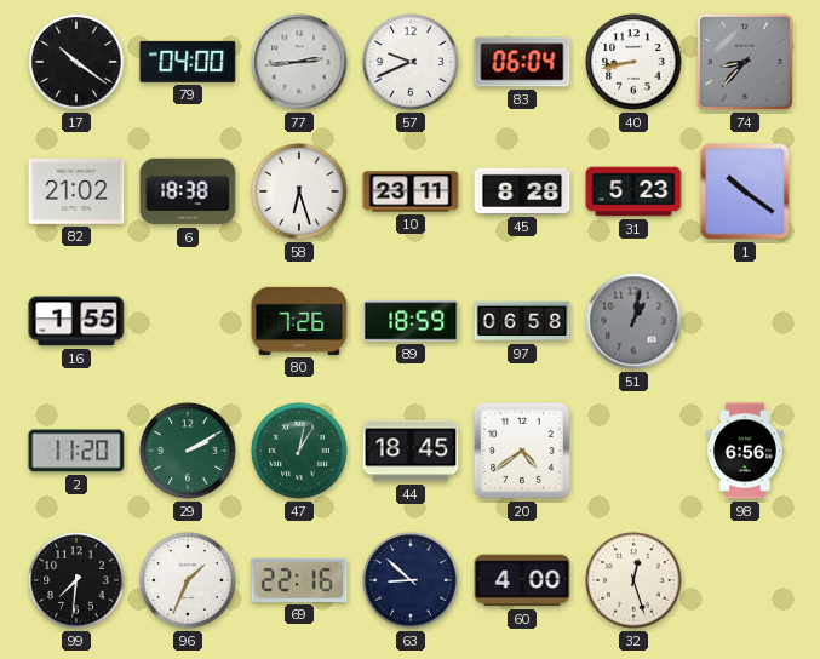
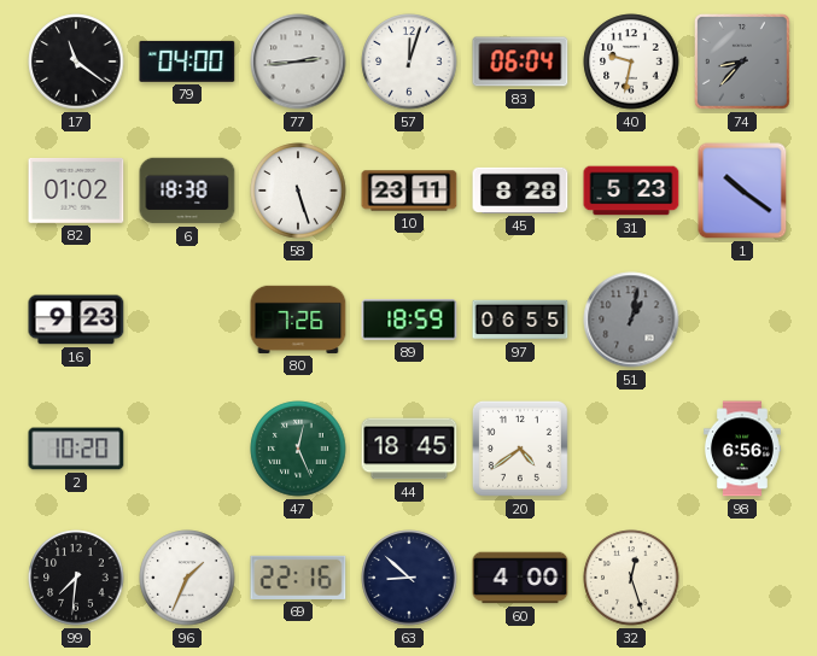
17: 10:21 -> 11:21
57: 9:41 -> 12:03
40: 8:43 -> 9:32
82: 21:02 -> 01:02
58: 6:27 -> 5:27
16: 1:55 -> 9:23
97: 06:58 -> 06:55
2: 11:20 -> 10:20
29: 2:10 -> none
47: 1:02 -> 12:26
